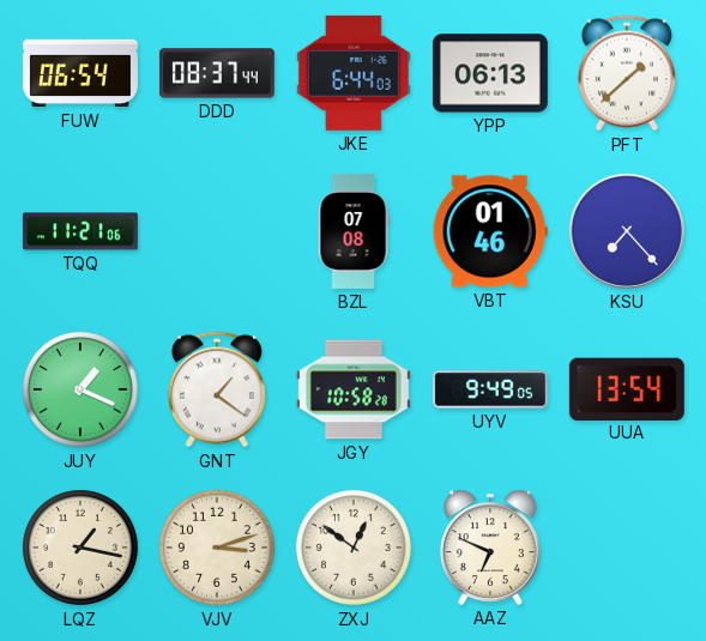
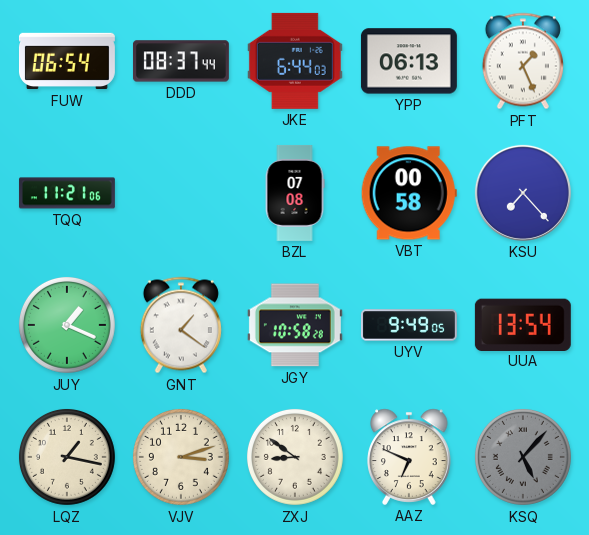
PFT: 1:38 -> 1:26
VBT: 01:46 -> 00:58
ZXJ: 12:51 -> 8:51
KSQ: none -> 5:07
